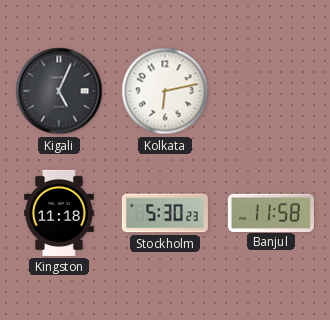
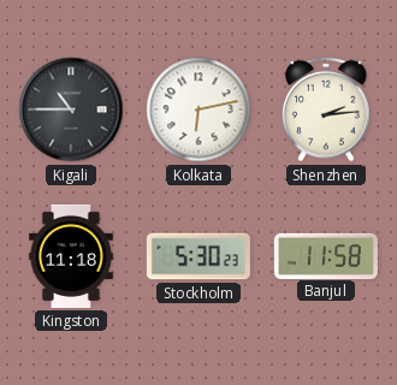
Kigali: 5:04 -> 10:45
Shenzhen: none -> 2:14
